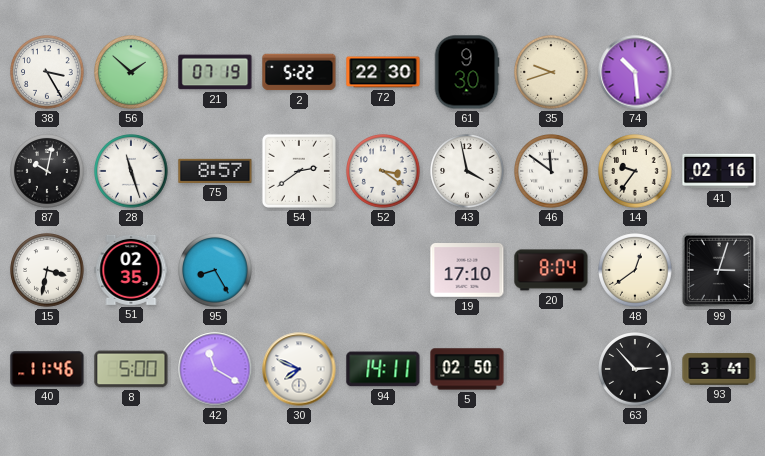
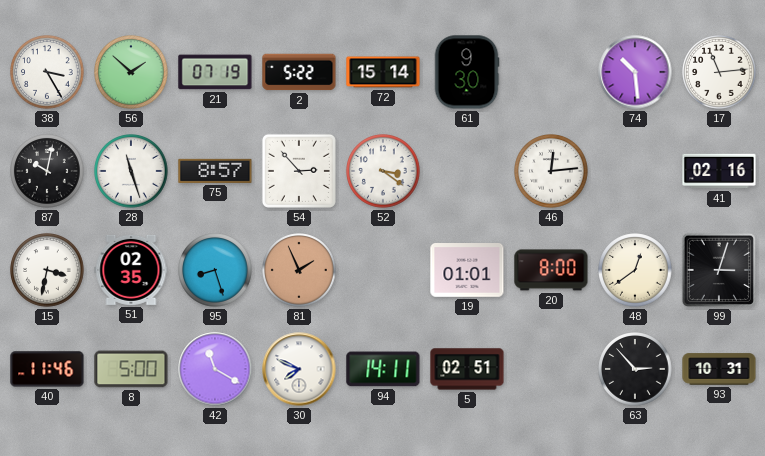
72: 22:30 -> 15:14
35: 9:42 -> none
17: none -> 11:14
54: 2:39 -> 2:53
43: 3:58 -> none
46: 11:51 -> 12:14
14: 9:36 -> none
95: 8:25 -> 8:27
81: none -> 1:56
19: 17:10 -> 01:01
20: 8:04 -> 8:00
5: 02:50 -> 02:51
93: 3:41 -> 10:31
